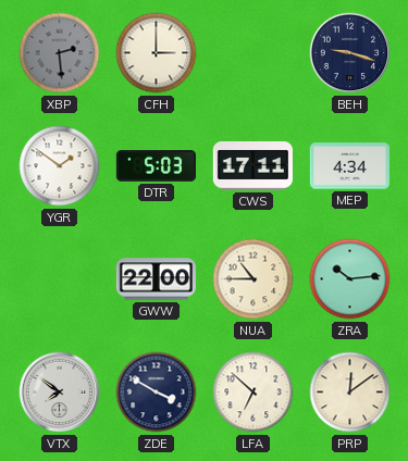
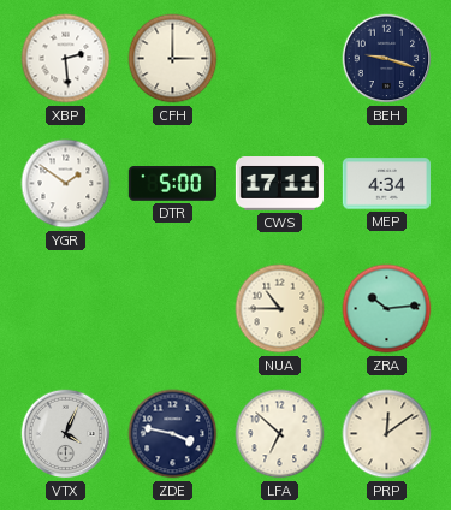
XBP dial: grey -> white
DTR: 5:03 -> 5:00
GWW: 22:00 -> none
VTX: 7:51 -> 4:04
ZDE: 3:50 -> 3:47
